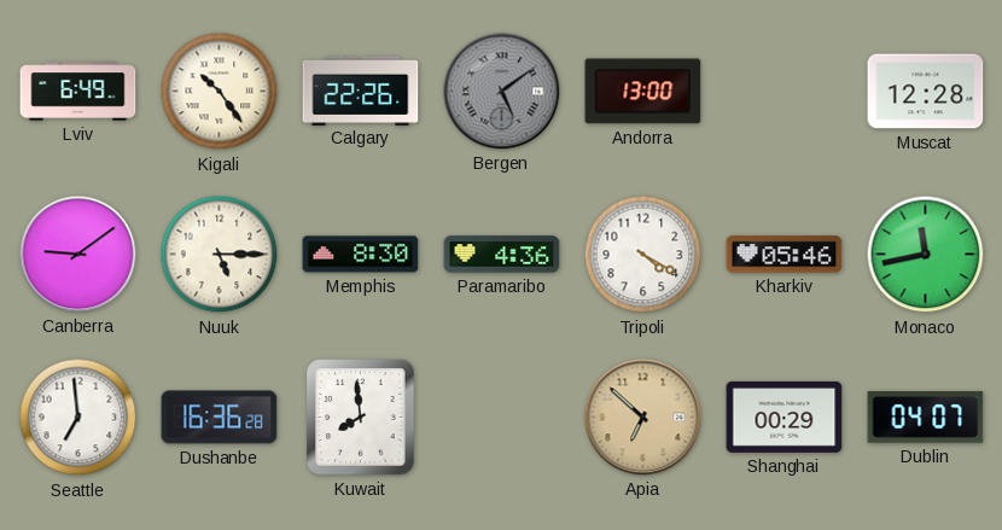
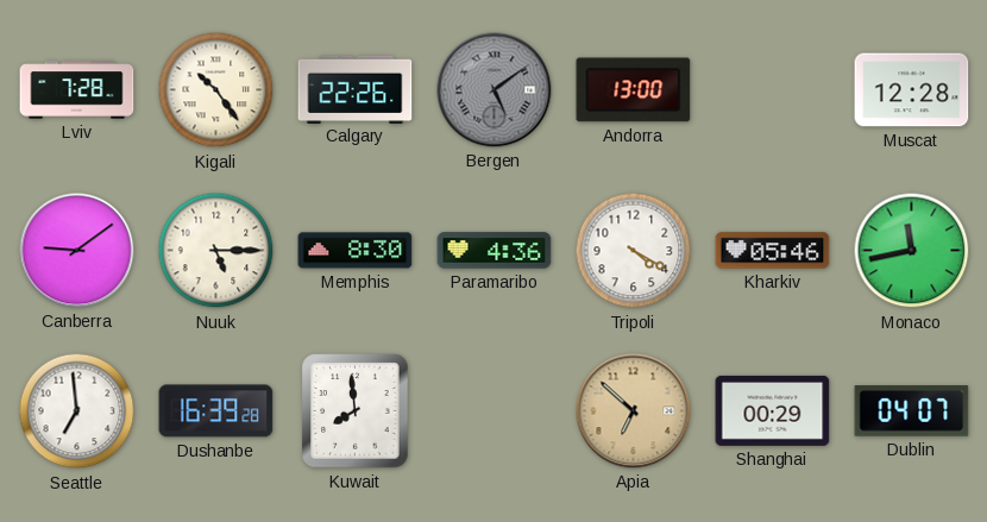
Lviv: 6:49 -> 7:28
Dushanbe: 16:36 -> 16:39
